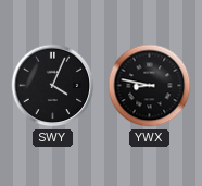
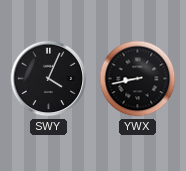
YWX: 8:47 -> 8:43
